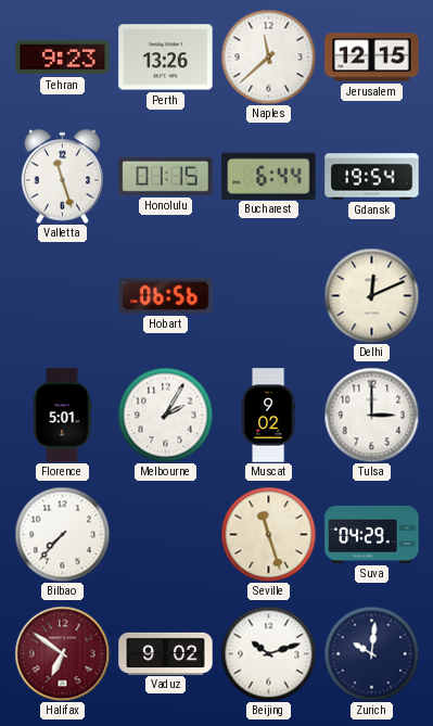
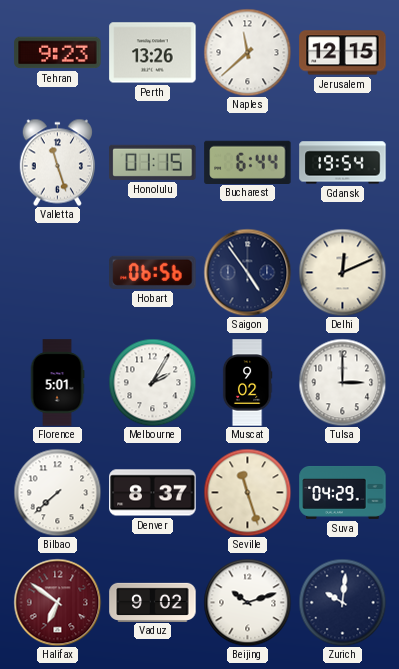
Saigon: none -> 4:54
Bilbao: 7:37 -> 7:38
Denver: none -> 8:37
